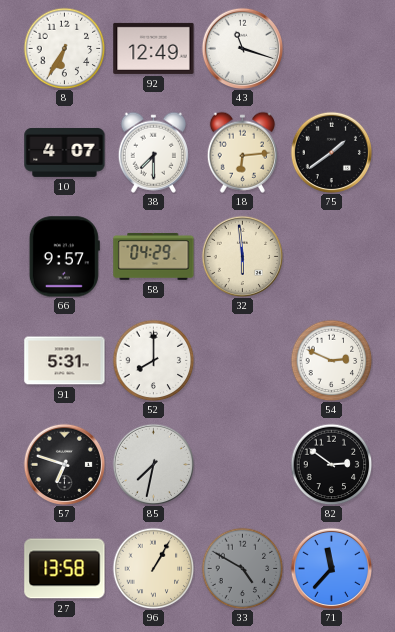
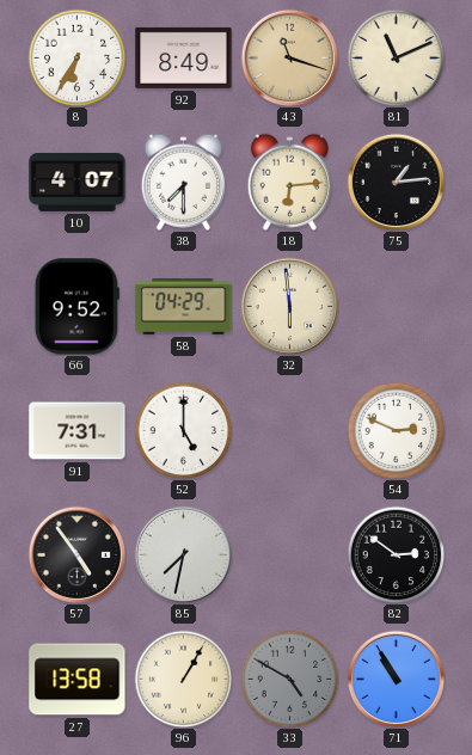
92: 12:49 -> 8:49
43 dial: white -> champagne
81: none -> 11:11
75: 1:39 -> 1:14
66: 9:57 -> 9:52
91: 5:31 -> 7:31
52: 8:00 -> 5:00
57: 6:48 -> 4:54
71: 11:37 -> 10:55
